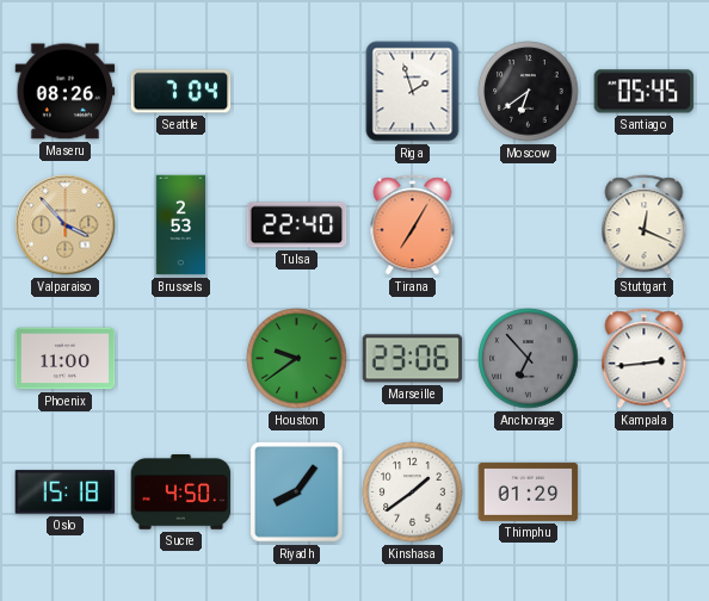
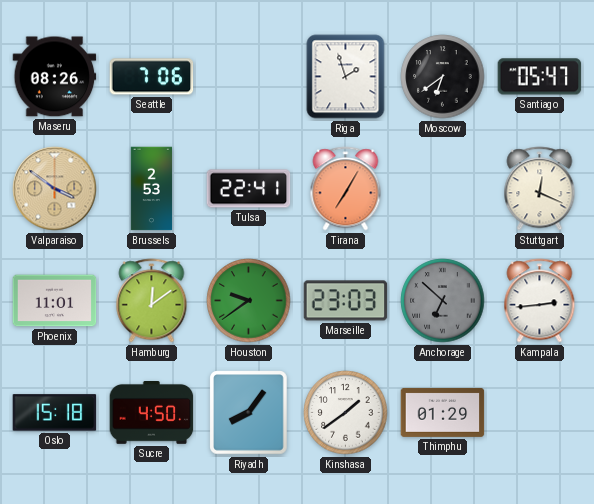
Seattle: 7:04 -> 7:06
Santiago: 05:45 -> 05:47
Valparaiso: 3:53 -> 3:51
Tulsa: 22:40 -> 22:41
Phoenix: 11:00 -> 11:01
Hamburg: none -> 12:09
Marseille: 23:06 -> 23:03
Anchorage: 6:53 -> 6:52
